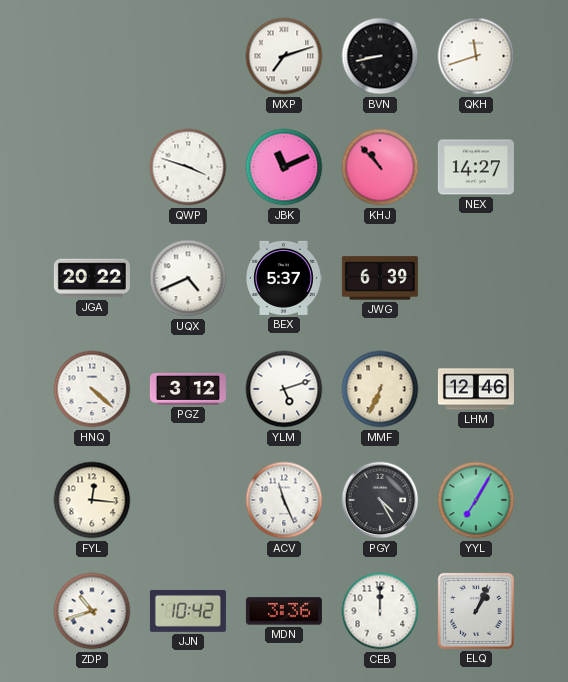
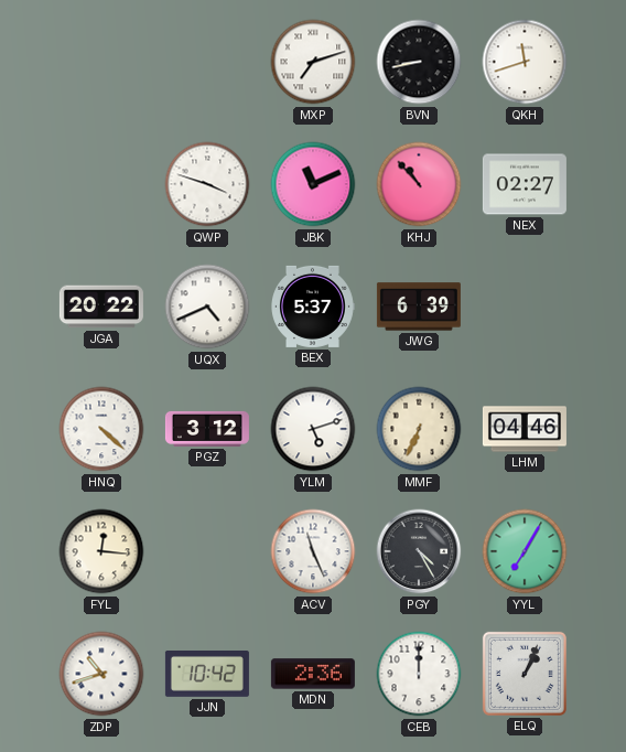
NEX: 14:27 -> 02:27
LHM: 12:46 -> 04:46
MDN: 3:36 -> 2:36
